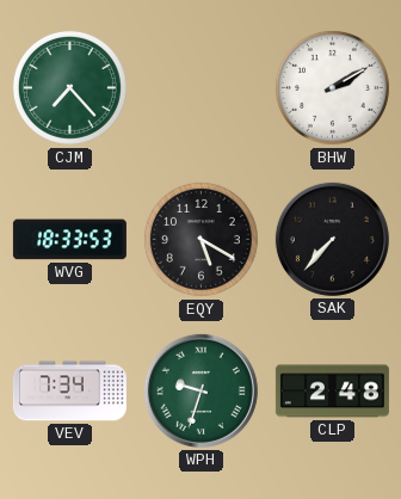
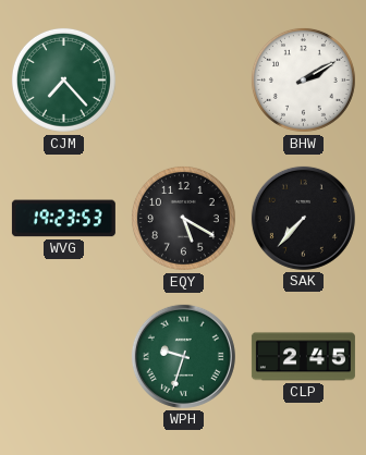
WVG: 18:33 -> 19:23
VEV: 7:34 -> none
CLP: 2:48 -> 2:45
